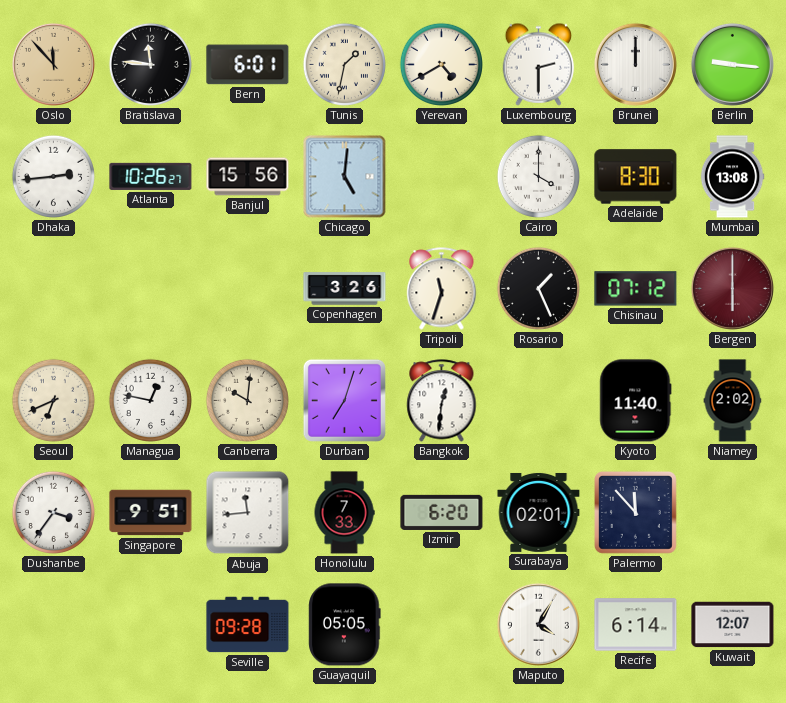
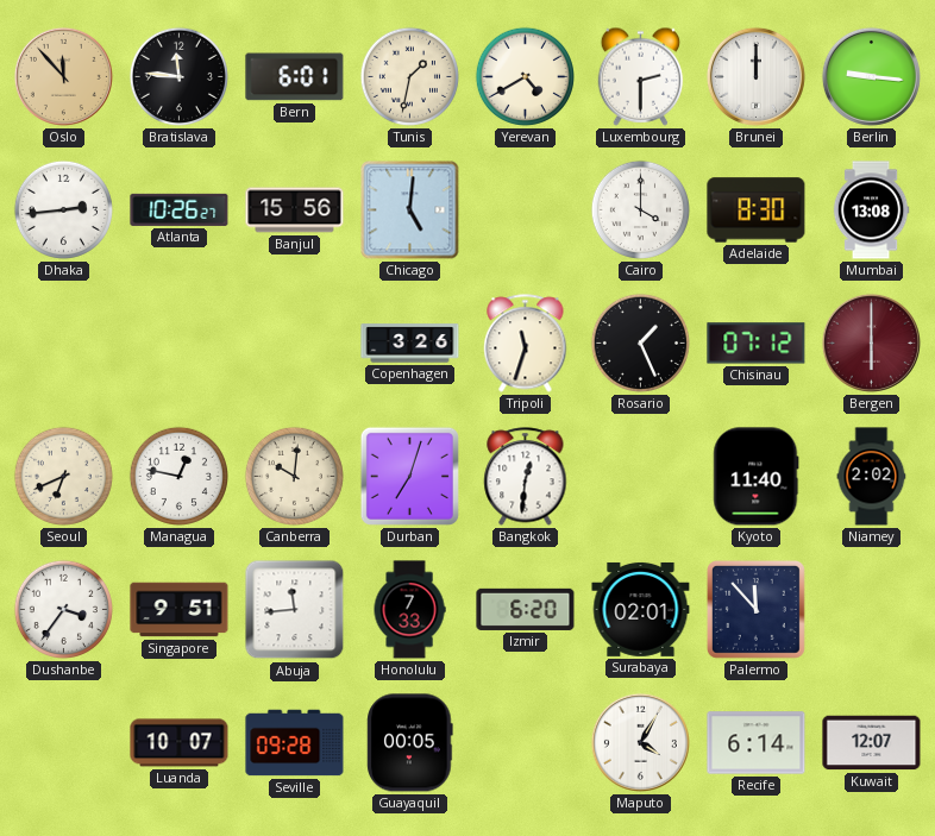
Luanda: none -> 10:07
Guayaquil: 05:05 -> 00:05
